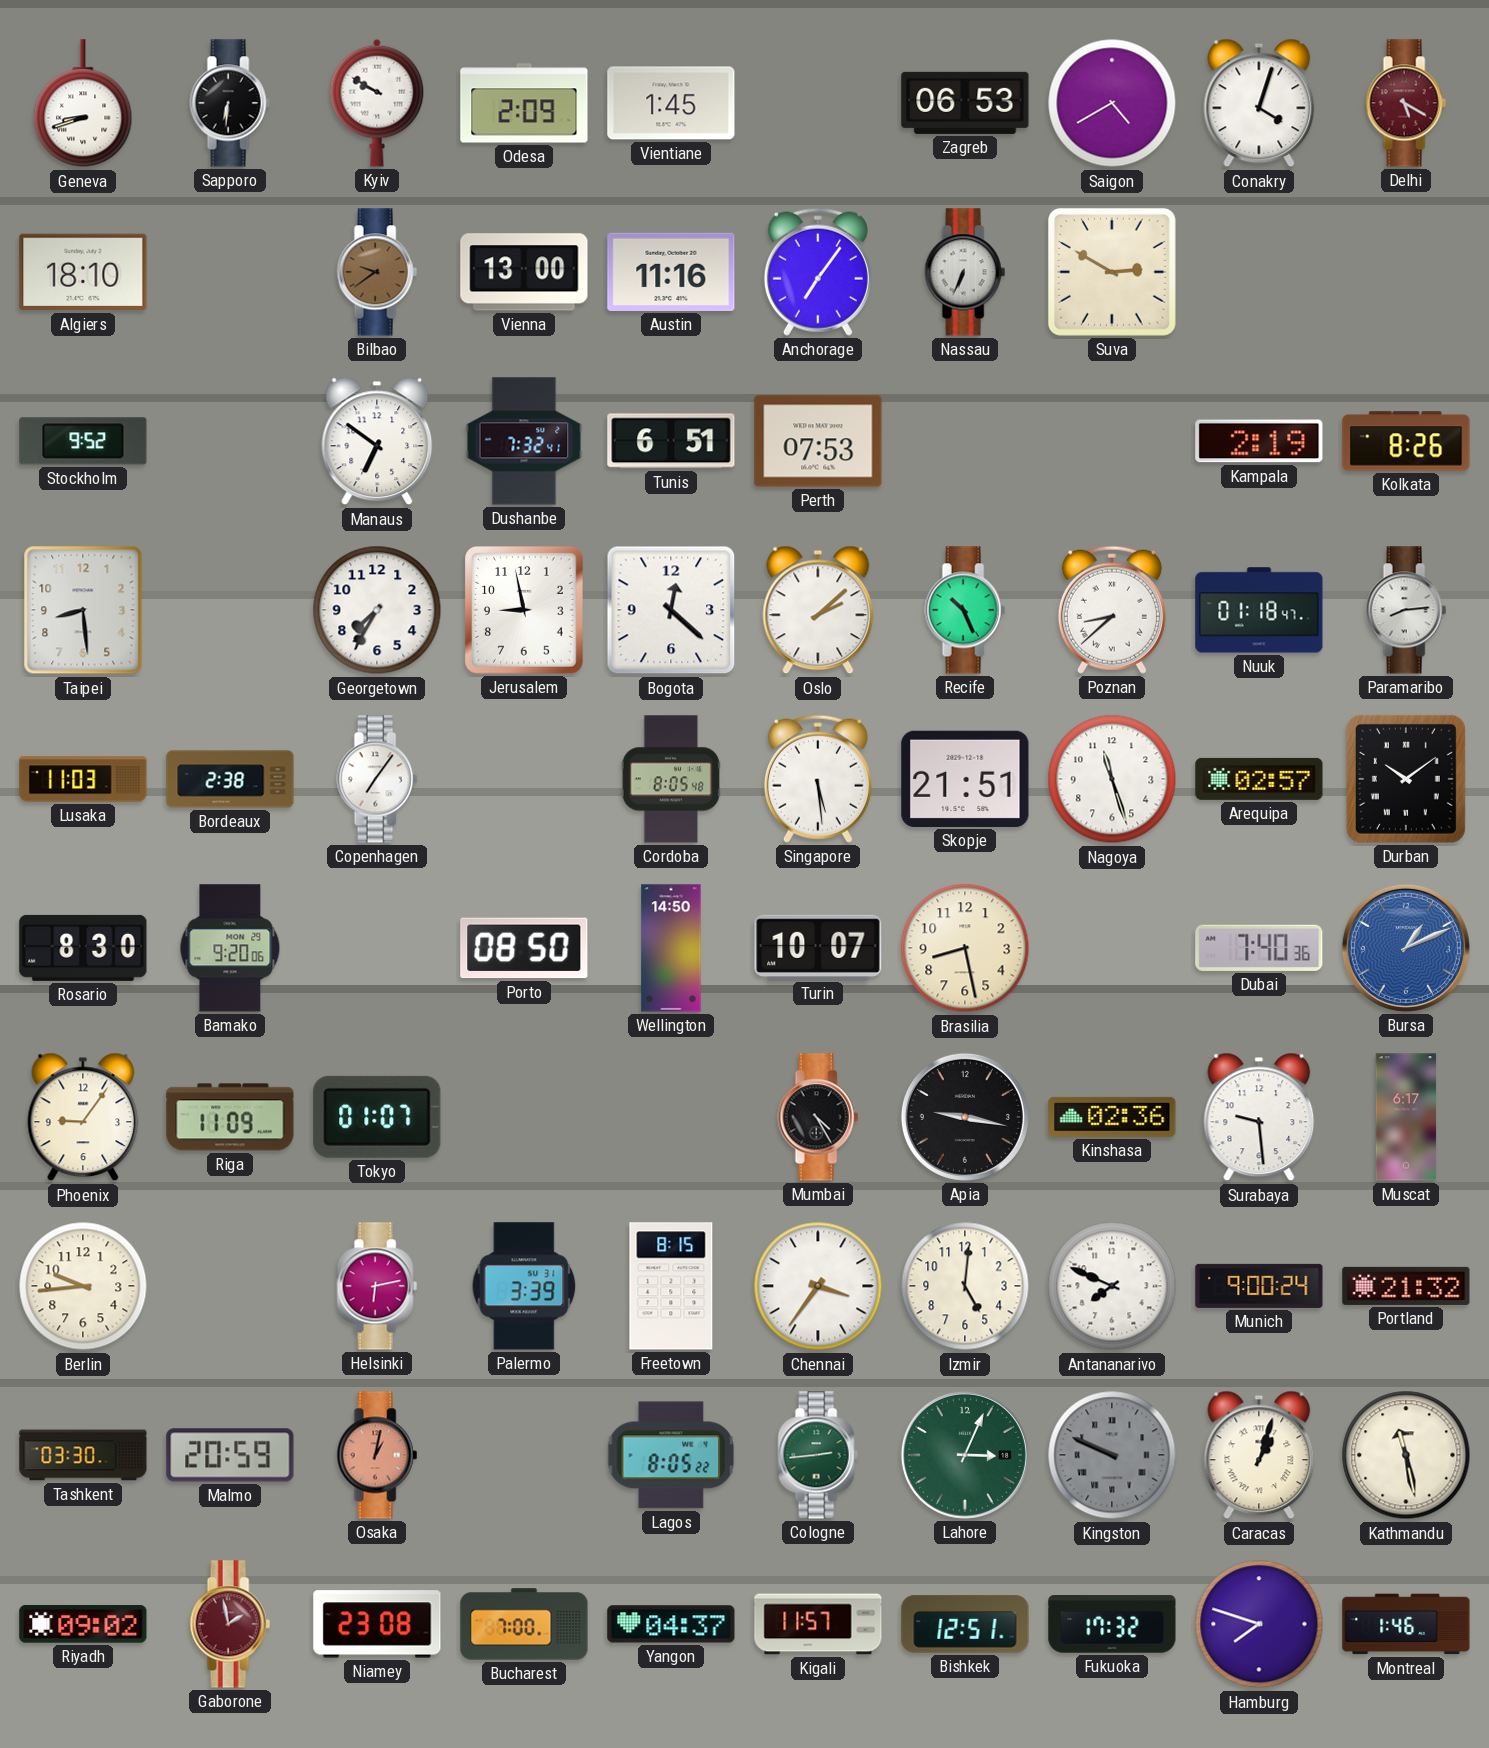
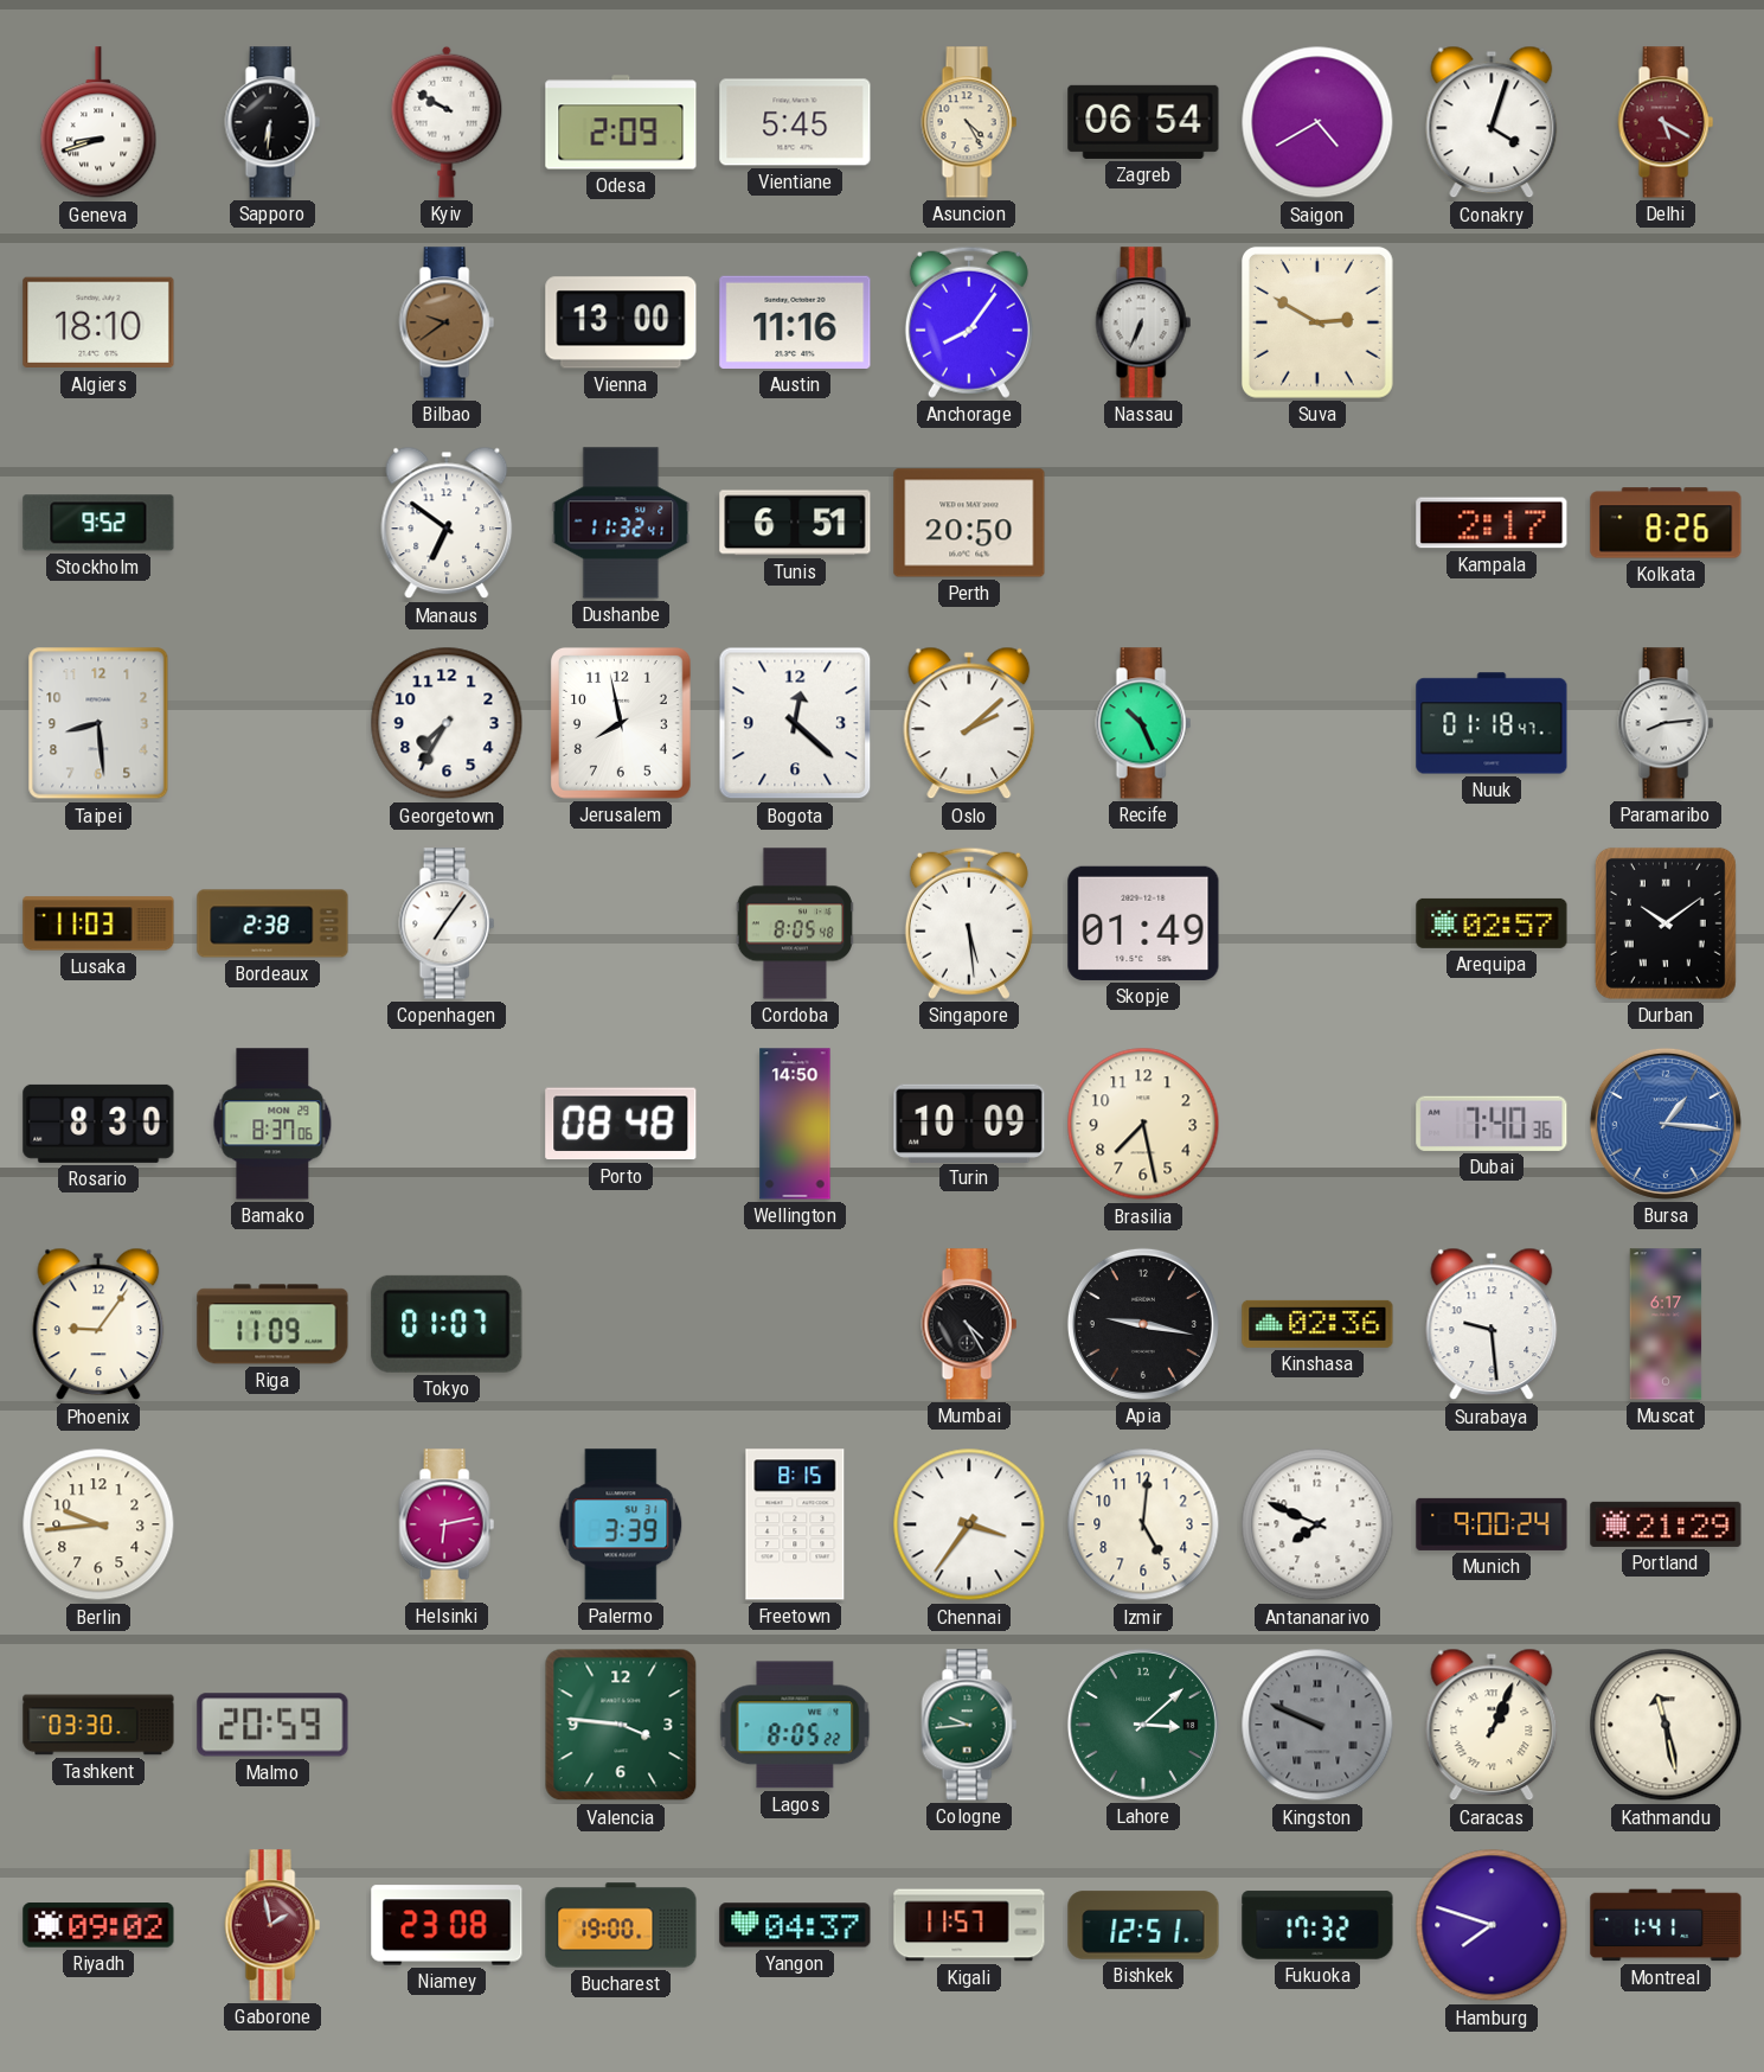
Vientiane: 1:45 -> 5:45
Asuncion: none -> 4:25
Zagreb: 06:53 -> 06:54
Anchorage: 7:06 -> 8:06
Dushanbe: 7:32 -> 11:32
Perth: 07:53 -> 20:50
Kampala: 2:19 -> 2:17
Jerusalem: 8:58 -> 7:58
Poznan: 8:38 -> none
Skopje: 21:51 -> 01:49
Nagoya: 11:27 -> none
Bamako: 9:20 -> 8:37
Porto: 08:50 -> 08:48
Turin: 10:07 -> 10:09
Brasilia: 8:28 -> 7:28
Bursa: 1:11 -> 1:16
Portland: 21:32 -> 21:29
Osaka: 1:02 -> none
Valencia: none -> 3:46
Cologne: 2:44 -> 9:44
Lahore: 3:04 -> 3:08
Caracas: 1:03 -> 1:04
Bucharest: 7:00 -> 19:00
Montreal: 1:46 -> 1:41
